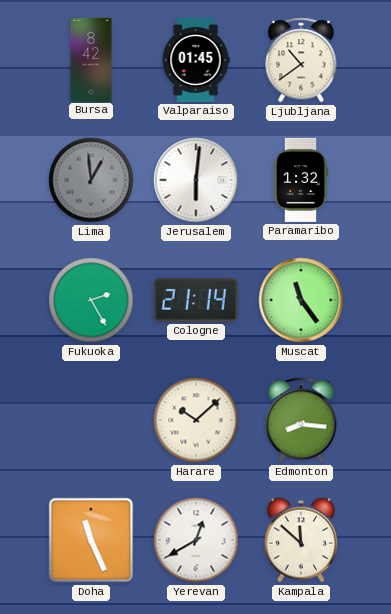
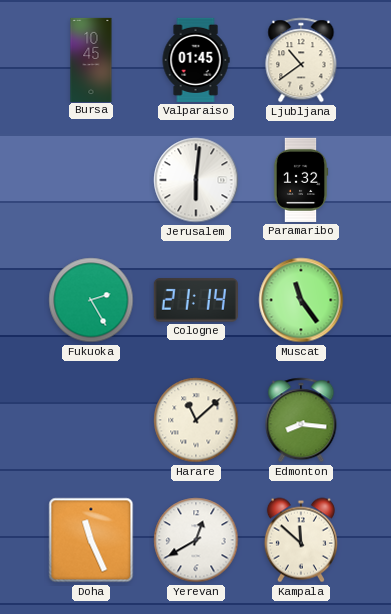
Bursa: 8:42 -> 10:45
Lima: 12:59 -> none
Harare: 10:08 -> 11:08
